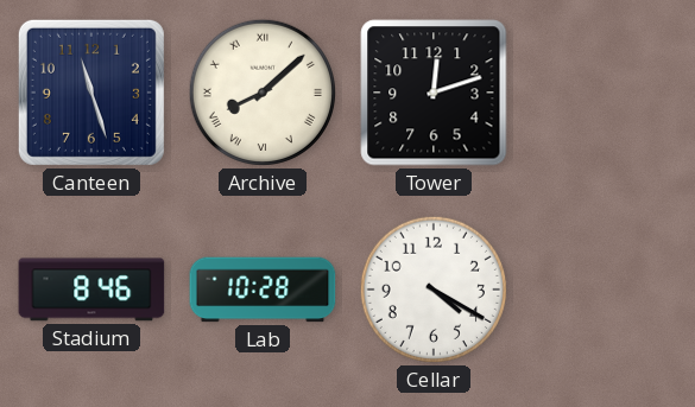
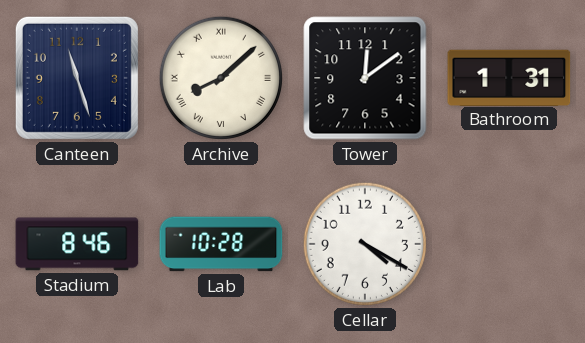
Tower: 12:12 -> 12:09
Bathroom: none -> 1:31
